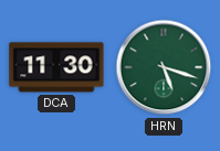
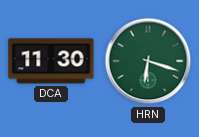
HRN: 5:18 -> 6:18
